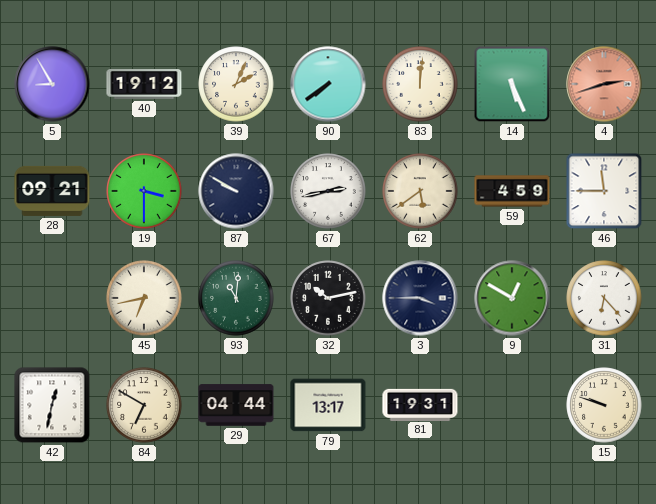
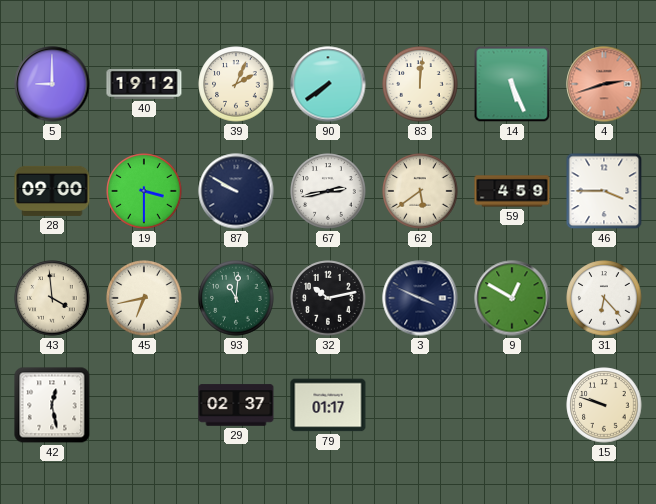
5: 8:55 -> 9:00
28: 09:21 -> 09:00
46: 11:45 -> 3:45
43: none -> 3:59
3: 3:45 -> 3:49
42: 12:32 -> 12:28
84: 6:50 -> none
29: 04:44 -> 02:37
79: 13:17 -> 01:17
81: 19:31 -> none
